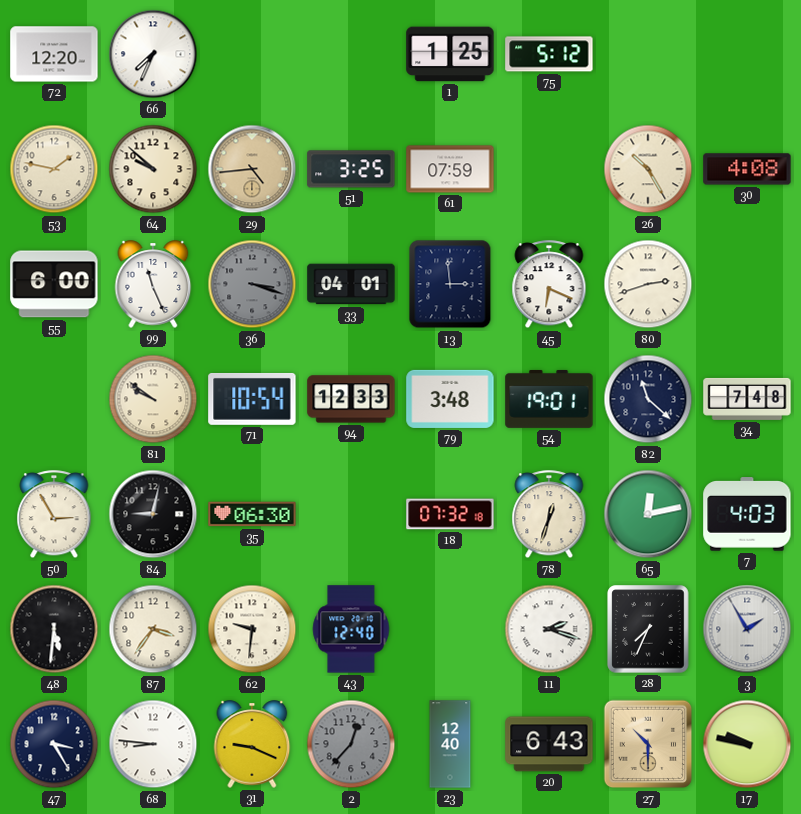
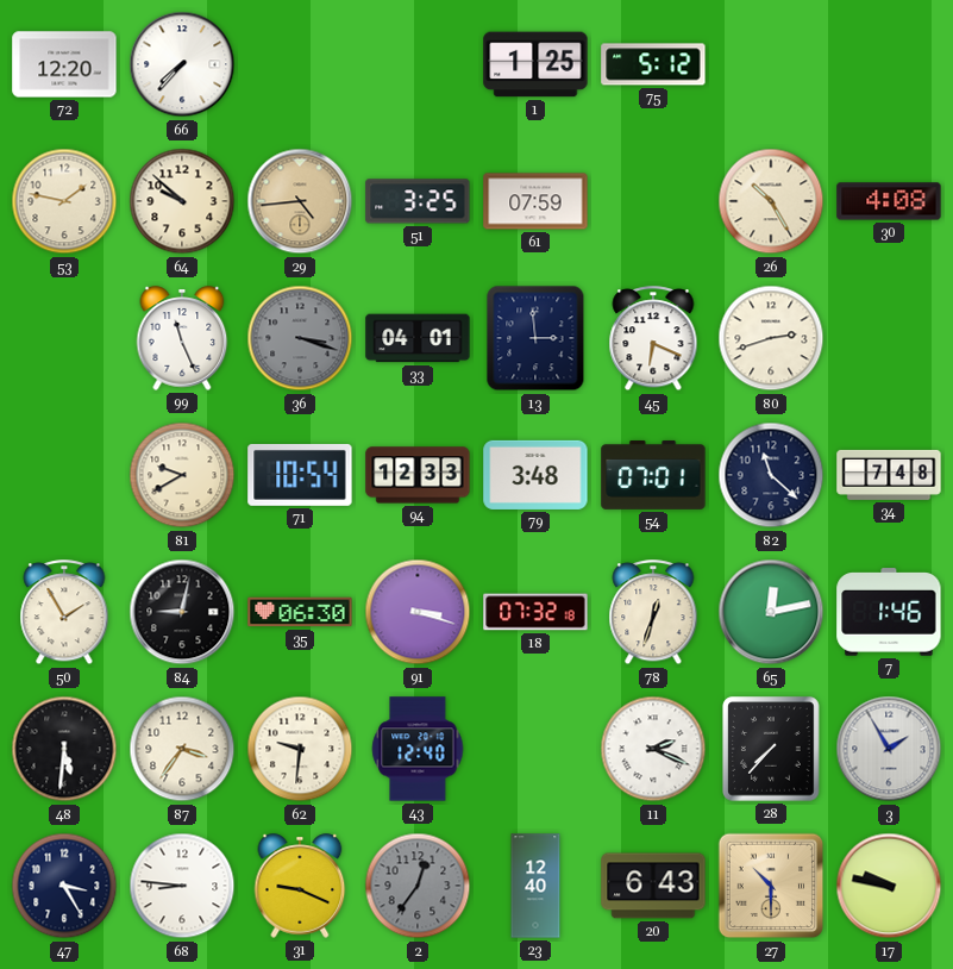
66: 7:34 -> 7:37
55: 6:00 -> none
81: 9:51 -> 9:40
54: 19:01 -> 07:01
50: 2:55 -> 1:55
91: none -> 3:18
7: 4:03 -> 1:46
11: 2:18 -> 2:19
28: 7:34 -> 7:37
2: 12:37 -> 12:36
